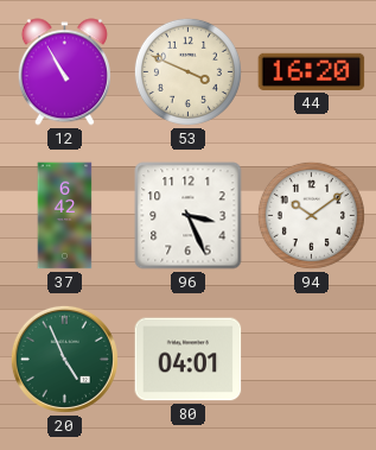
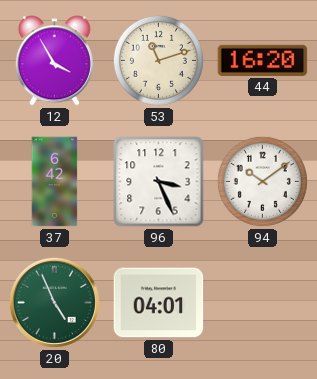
12: 10:55 -> 3:55
53: 3:49 -> 11:12
